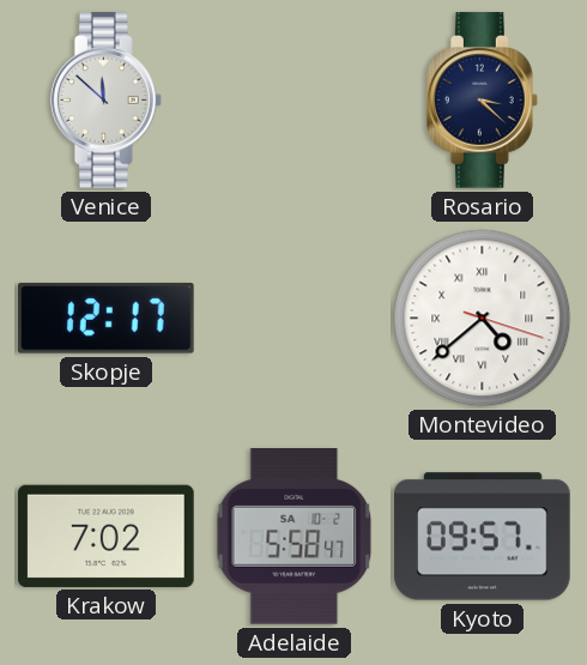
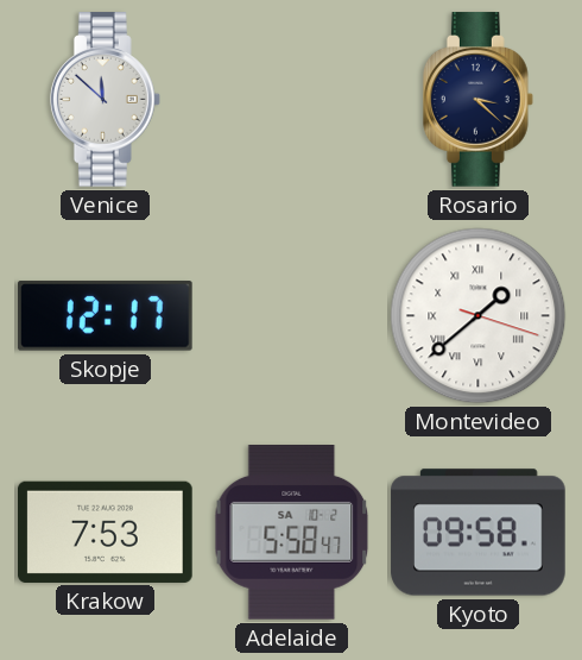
Montevideo: 4:38 -> 1:38
Krakow: 7:02 -> 7:53
Kyoto: 09:57 -> 09:58
